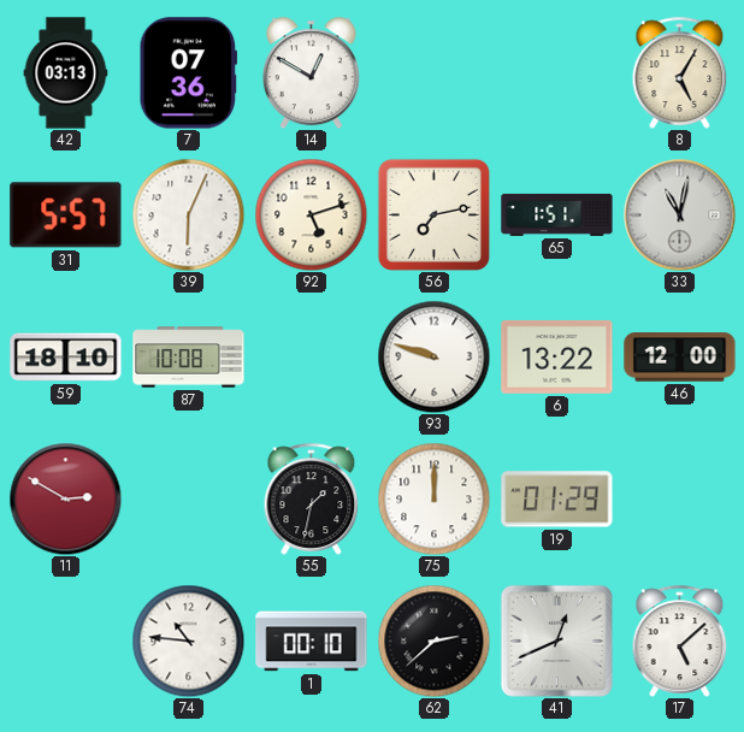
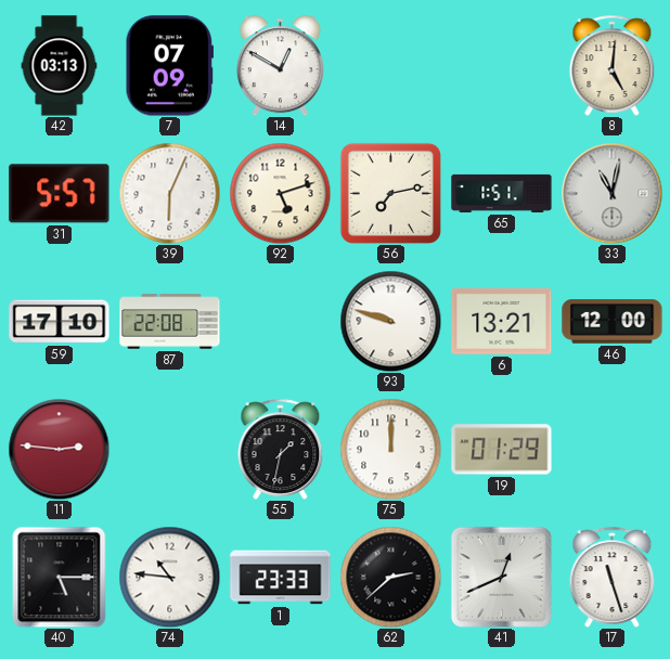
7: 07:36 -> 07:09
8: 5:05 -> 5:01
59: 18:10 -> 17:10
87: 10:08 -> 22:08
6: 13:22 -> 13:21
11: 2:50 -> 2:46
40: none -> 5:15
1: 00:10 -> 23:33
17: 5:08 -> 11:27
